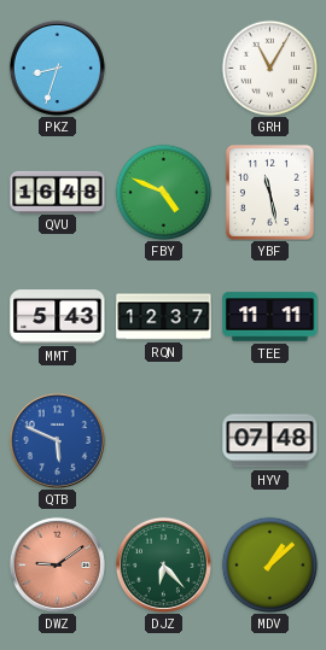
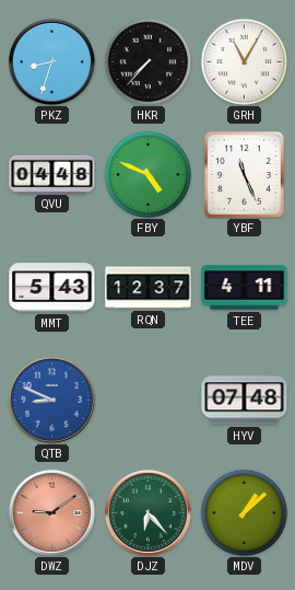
HKR: none -> 7:37
QVU: 16:48 -> 04:48
YBF: 11:28 -> 11:26
TEE: 11:11 -> 4:11
QTB: 5:49 -> 8:49
